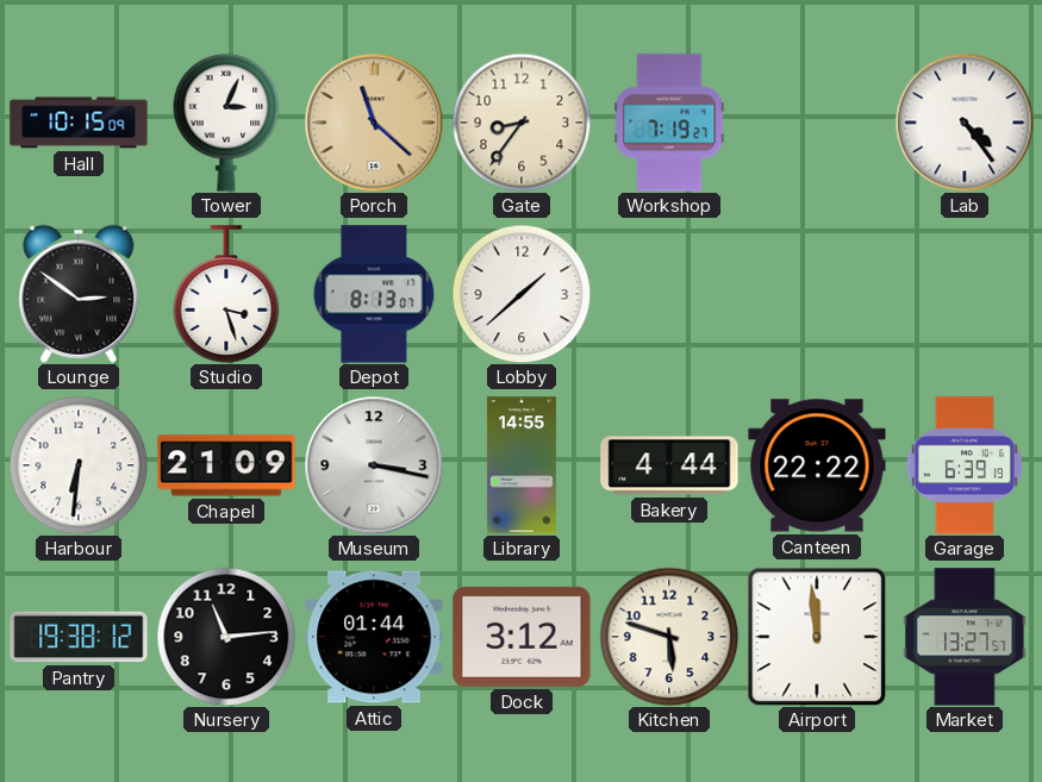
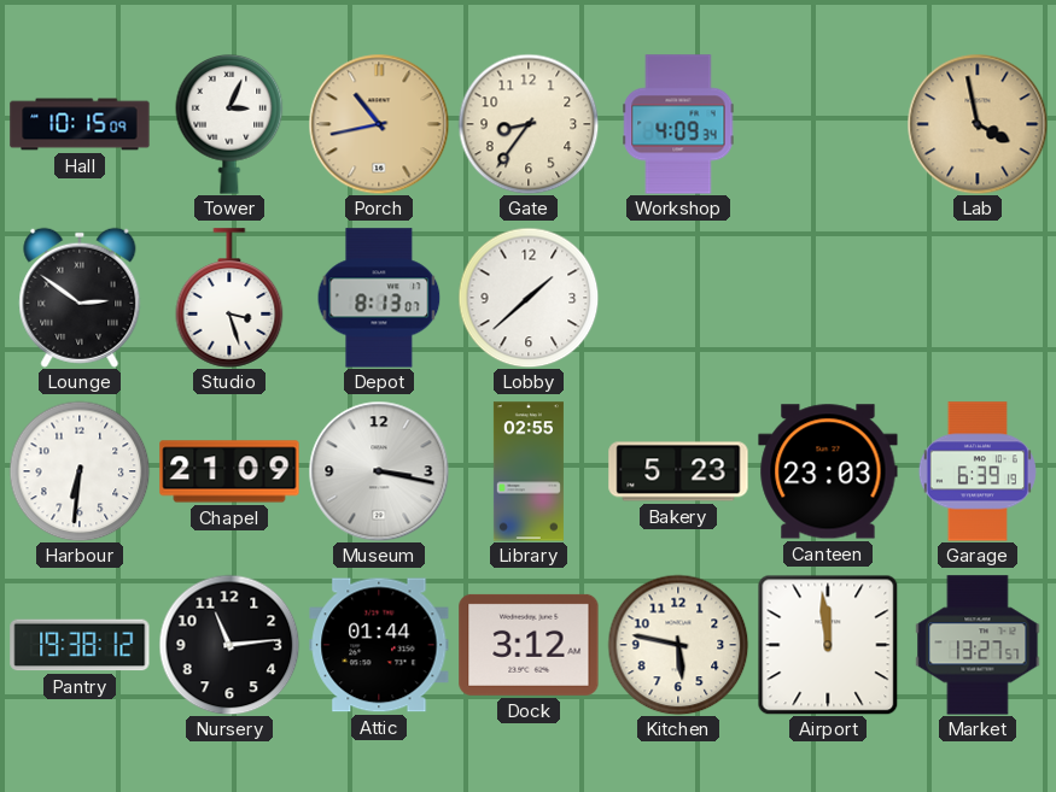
Porch: 11:22 -> 10:43
Workshop: 7:19 -> 4:09
Lab: 4:24 -> 3:58
Lab dial: white -> champagne
Library: 14:55 -> 02:55
Bakery: 4:44 -> 5:23
Canteen: 22:22 -> 23:03
Kitchen: 5:48 -> 5:47
